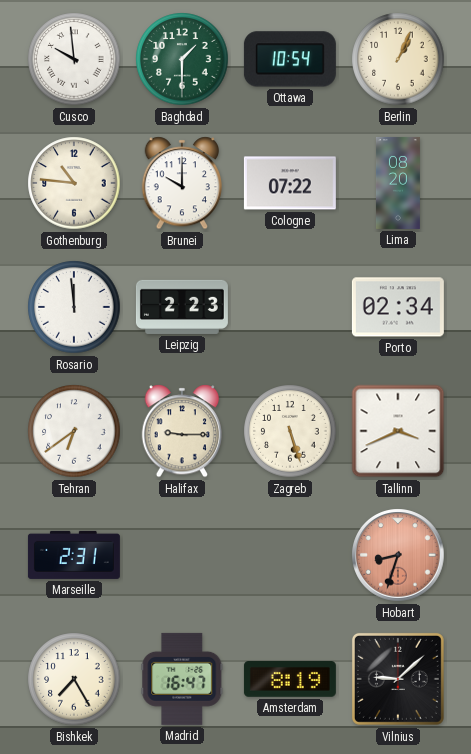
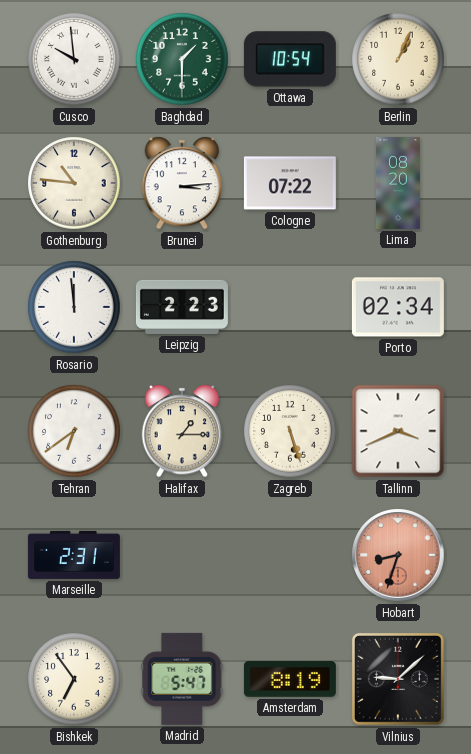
Brunei: 10:00 -> 3:14
Halifax: 9:15 -> 1:15
Bishkek: 7:25 -> 6:54
Madrid: 16:47 -> 5:47
